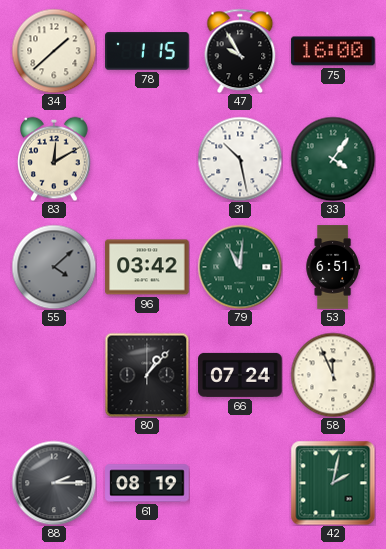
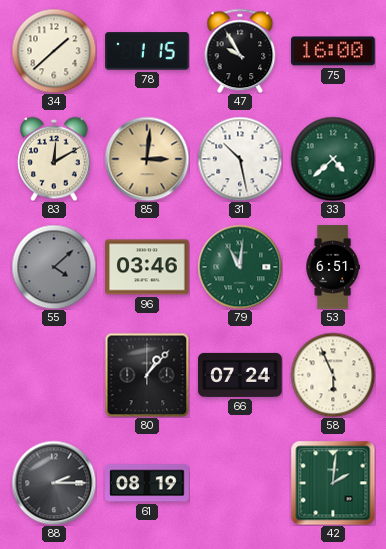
85: none -> 3:01
33: 4:06 -> 4:38
96: 03:42 -> 03:46
58: 11:56 -> 5:56
42: 2:02 -> 2:01
